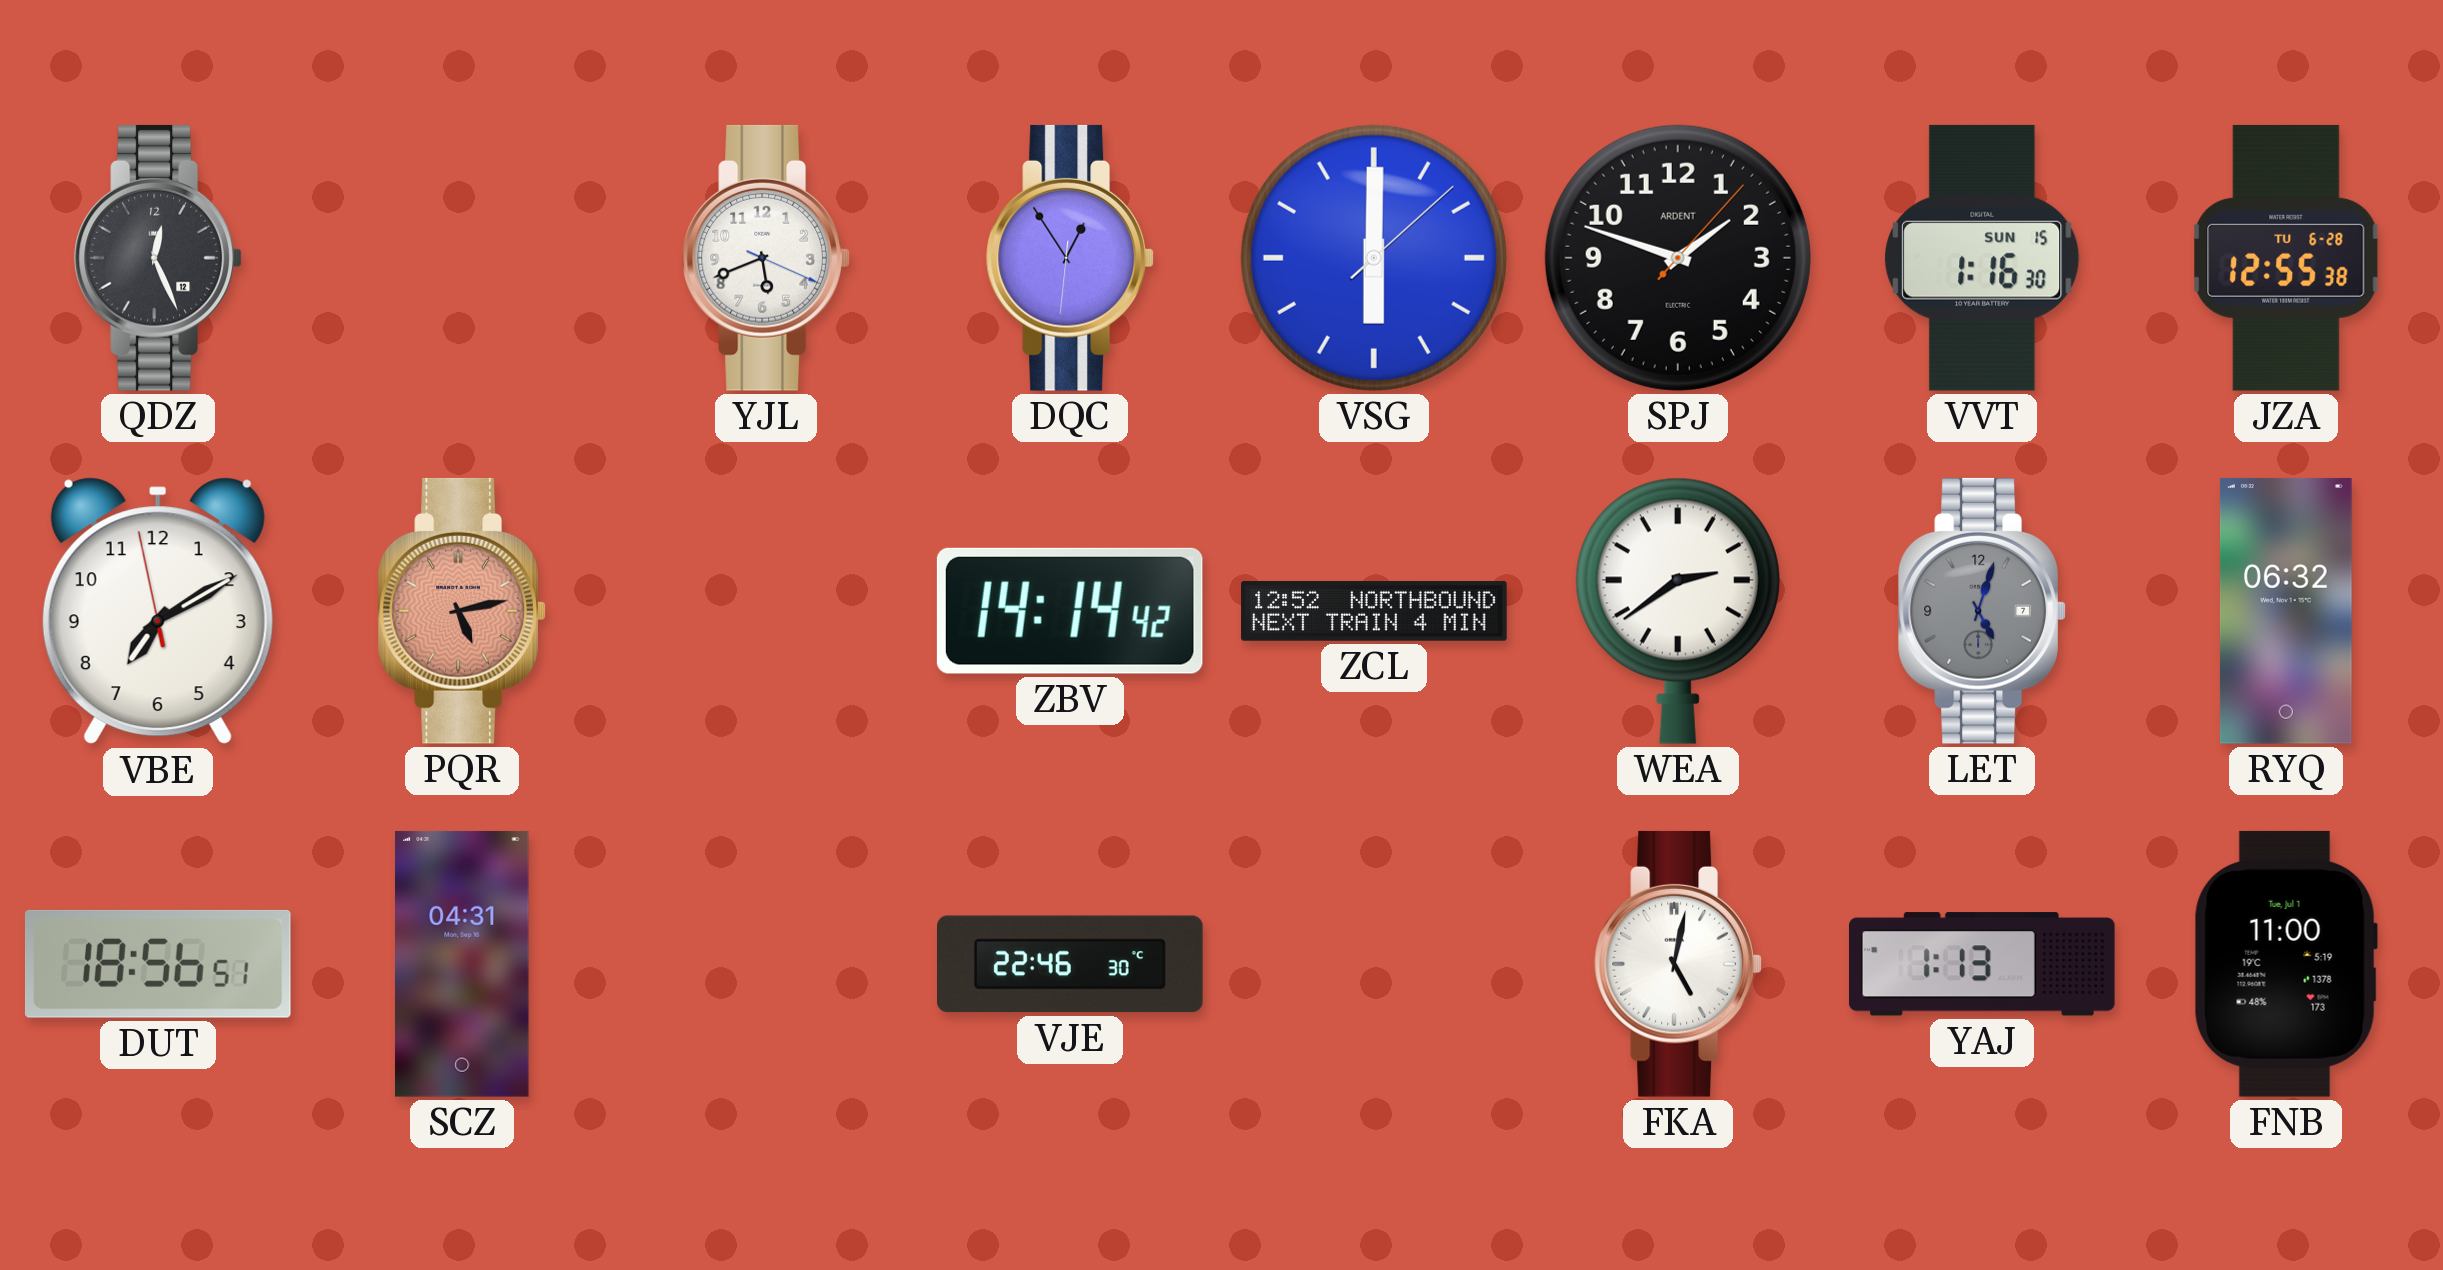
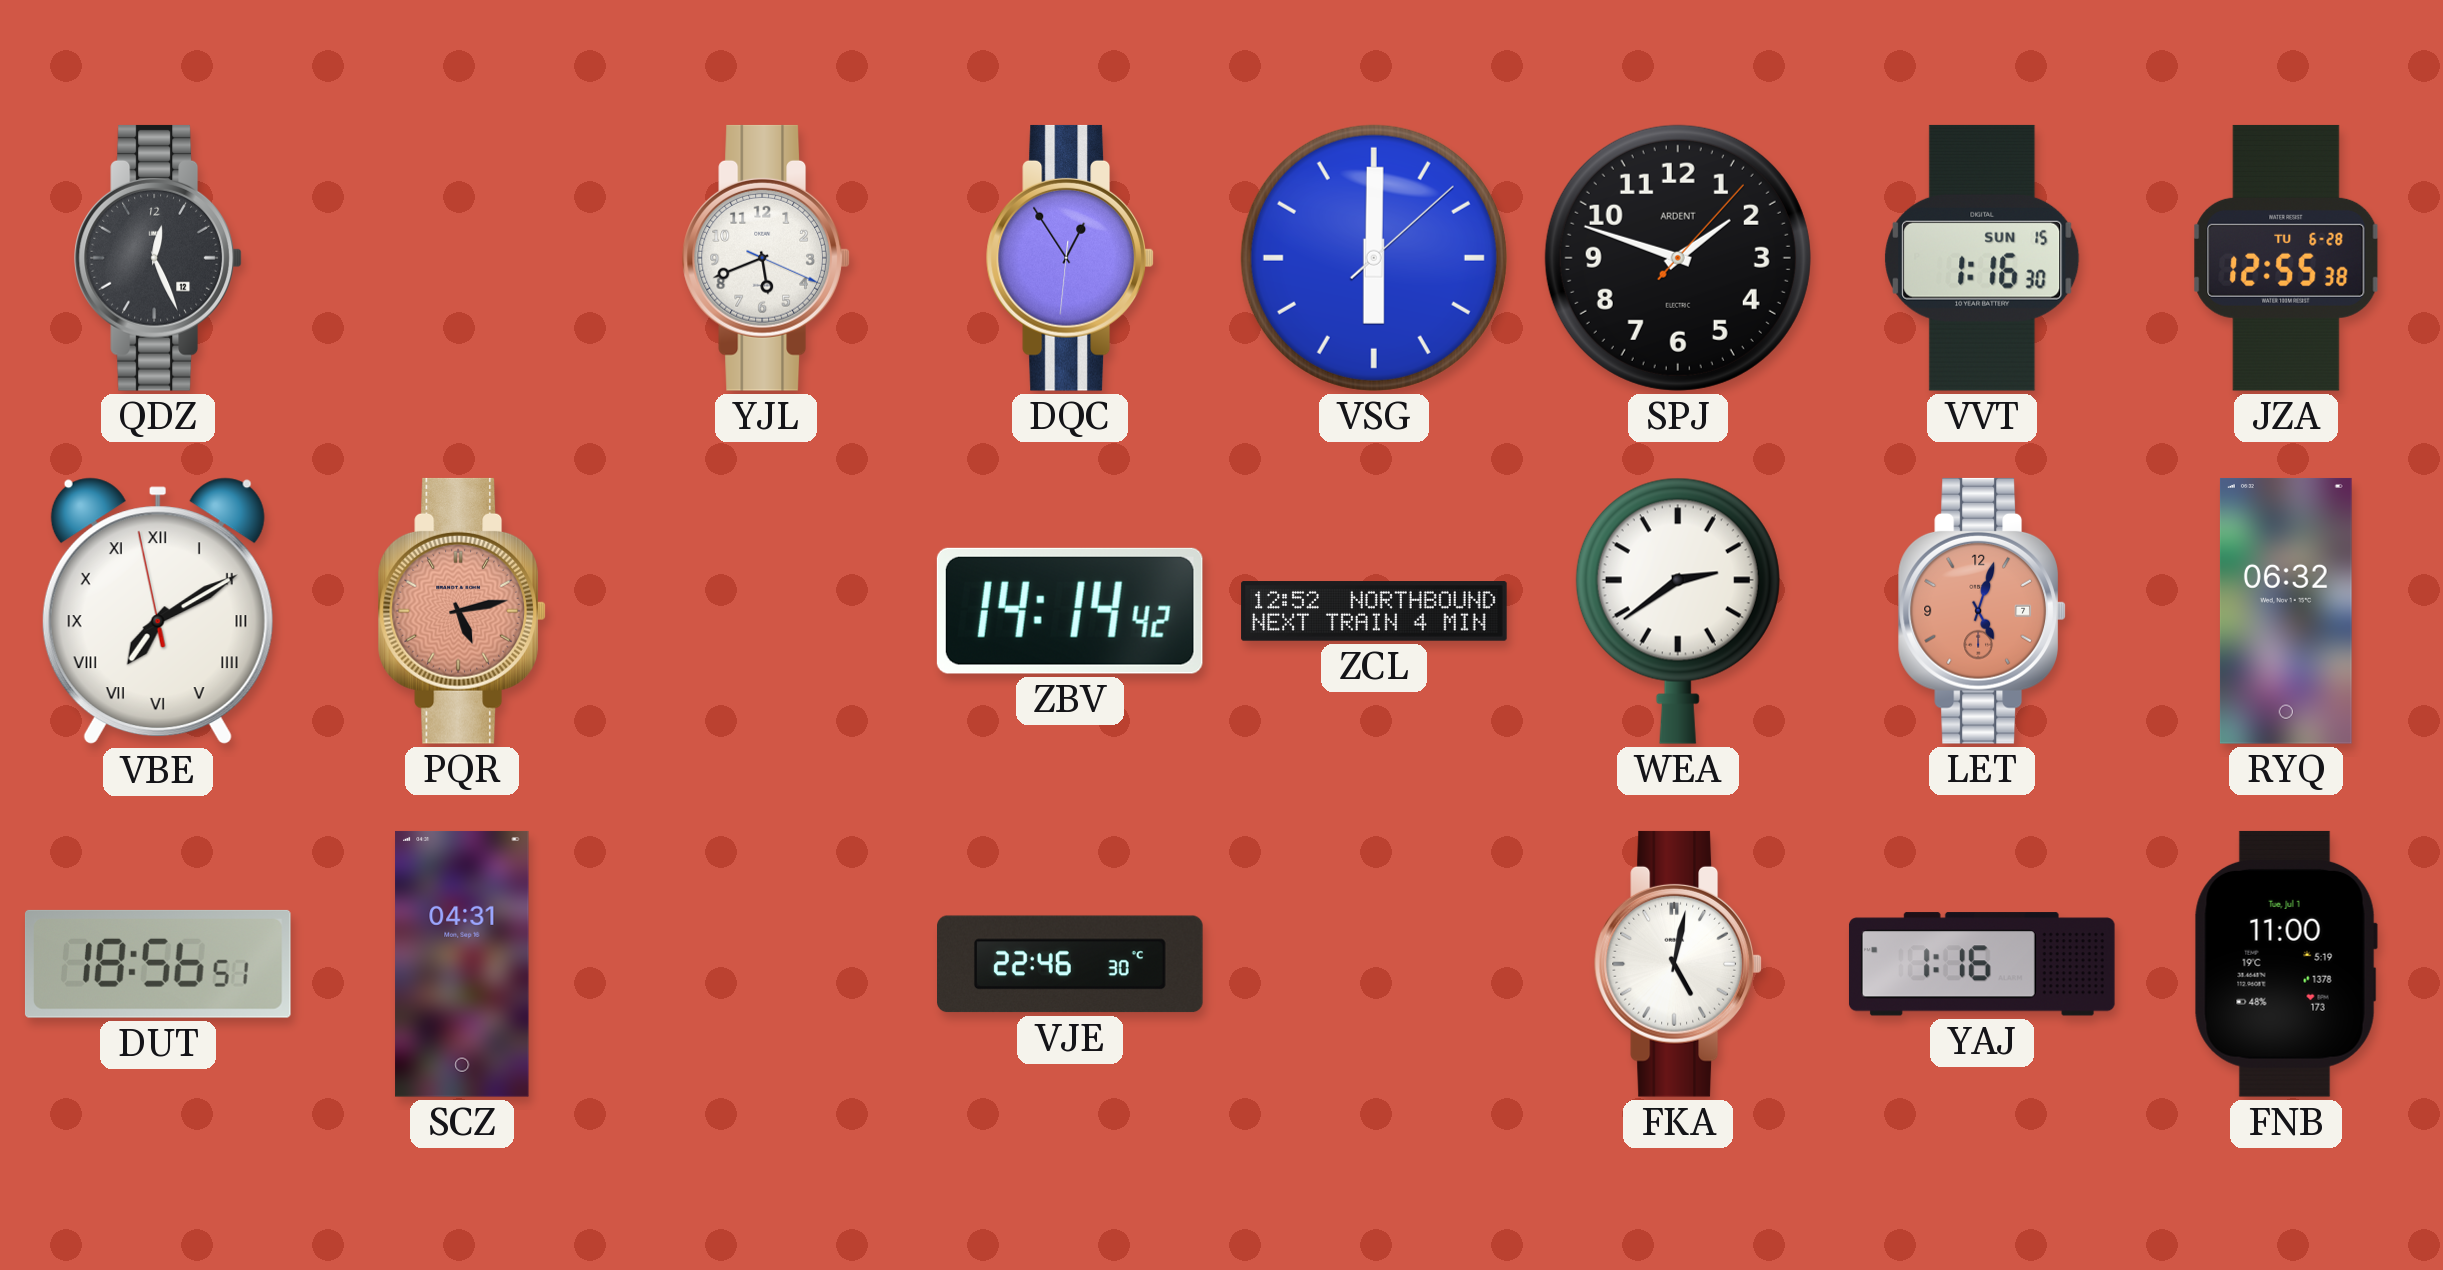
VBE numerals: Arabic -> Roman
LET dial: grey -> salmon
YAJ: 1:13 -> 1:16
